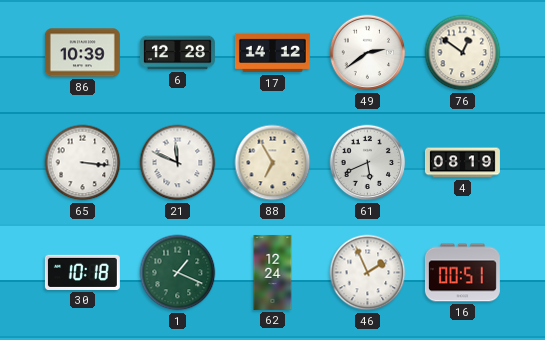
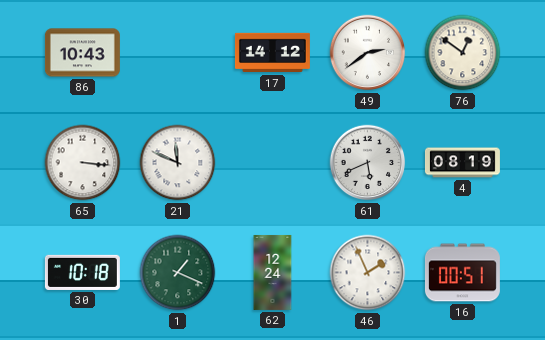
86: 10:39 -> 10:43
6: 12:28 -> none
88: 6:55 -> none
